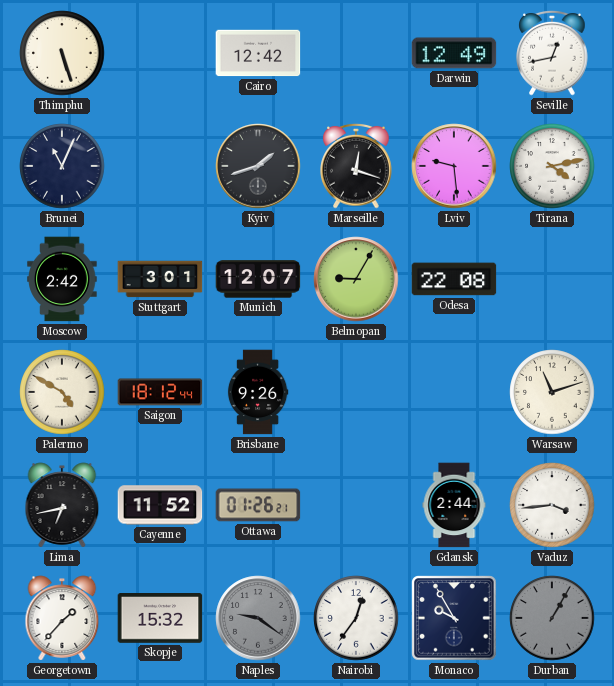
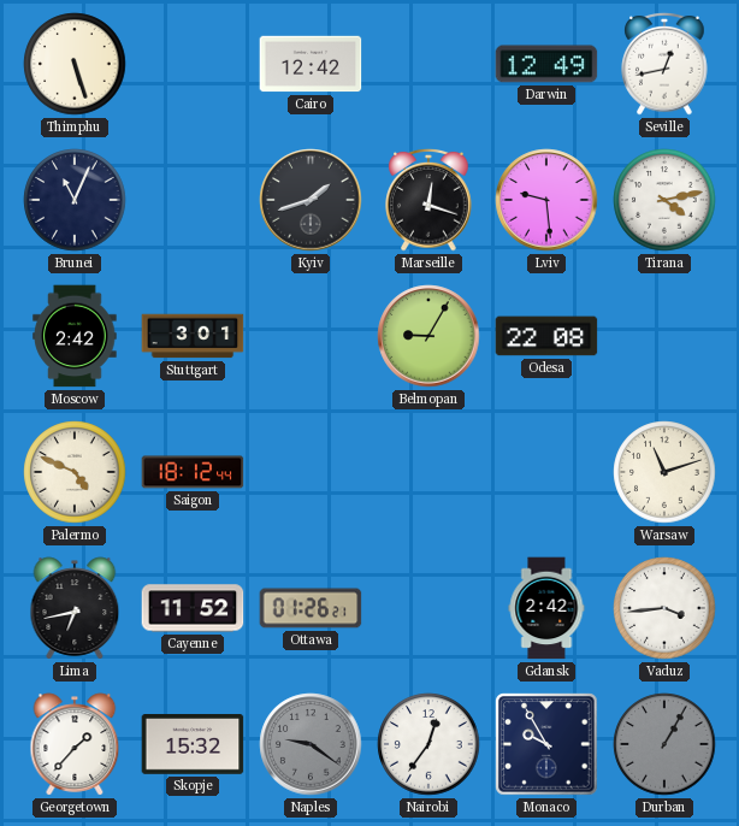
Munich: 12:07 -> none
Palermo: 4:50 -> 4:49
Brisbane: 9:26 -> none
Gdansk: 2:44 -> 2:42
